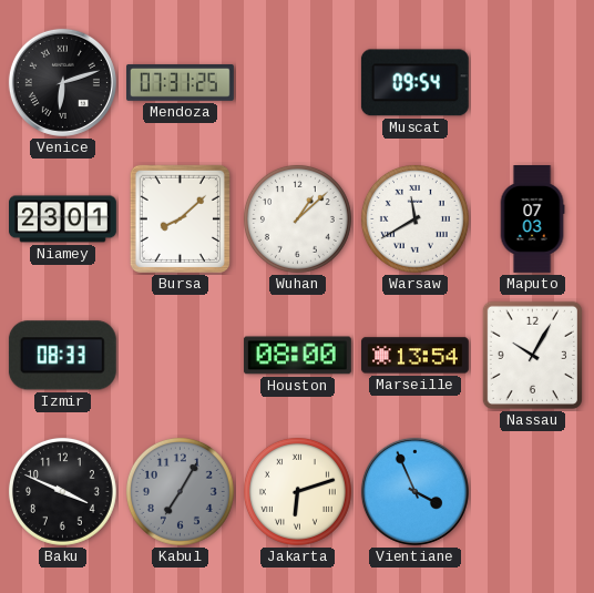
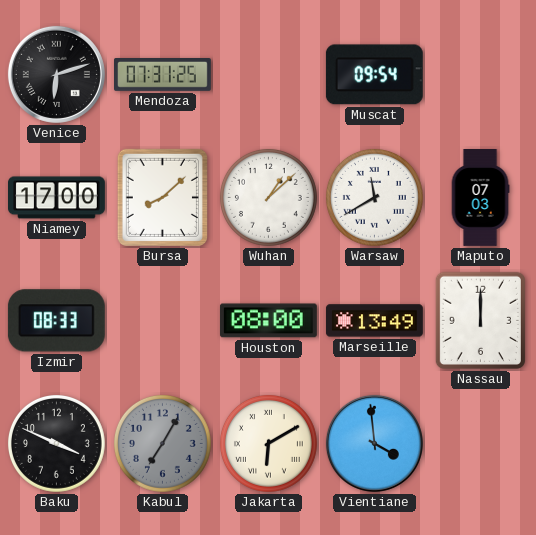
Niamey: 23:01 -> 17:00
Marseille: 13:54 -> 13:49
Nassau: 10:05 -> 12:00
Jakarta: 6:12 -> 6:10
Vientiane: 3:56 -> 3:59
